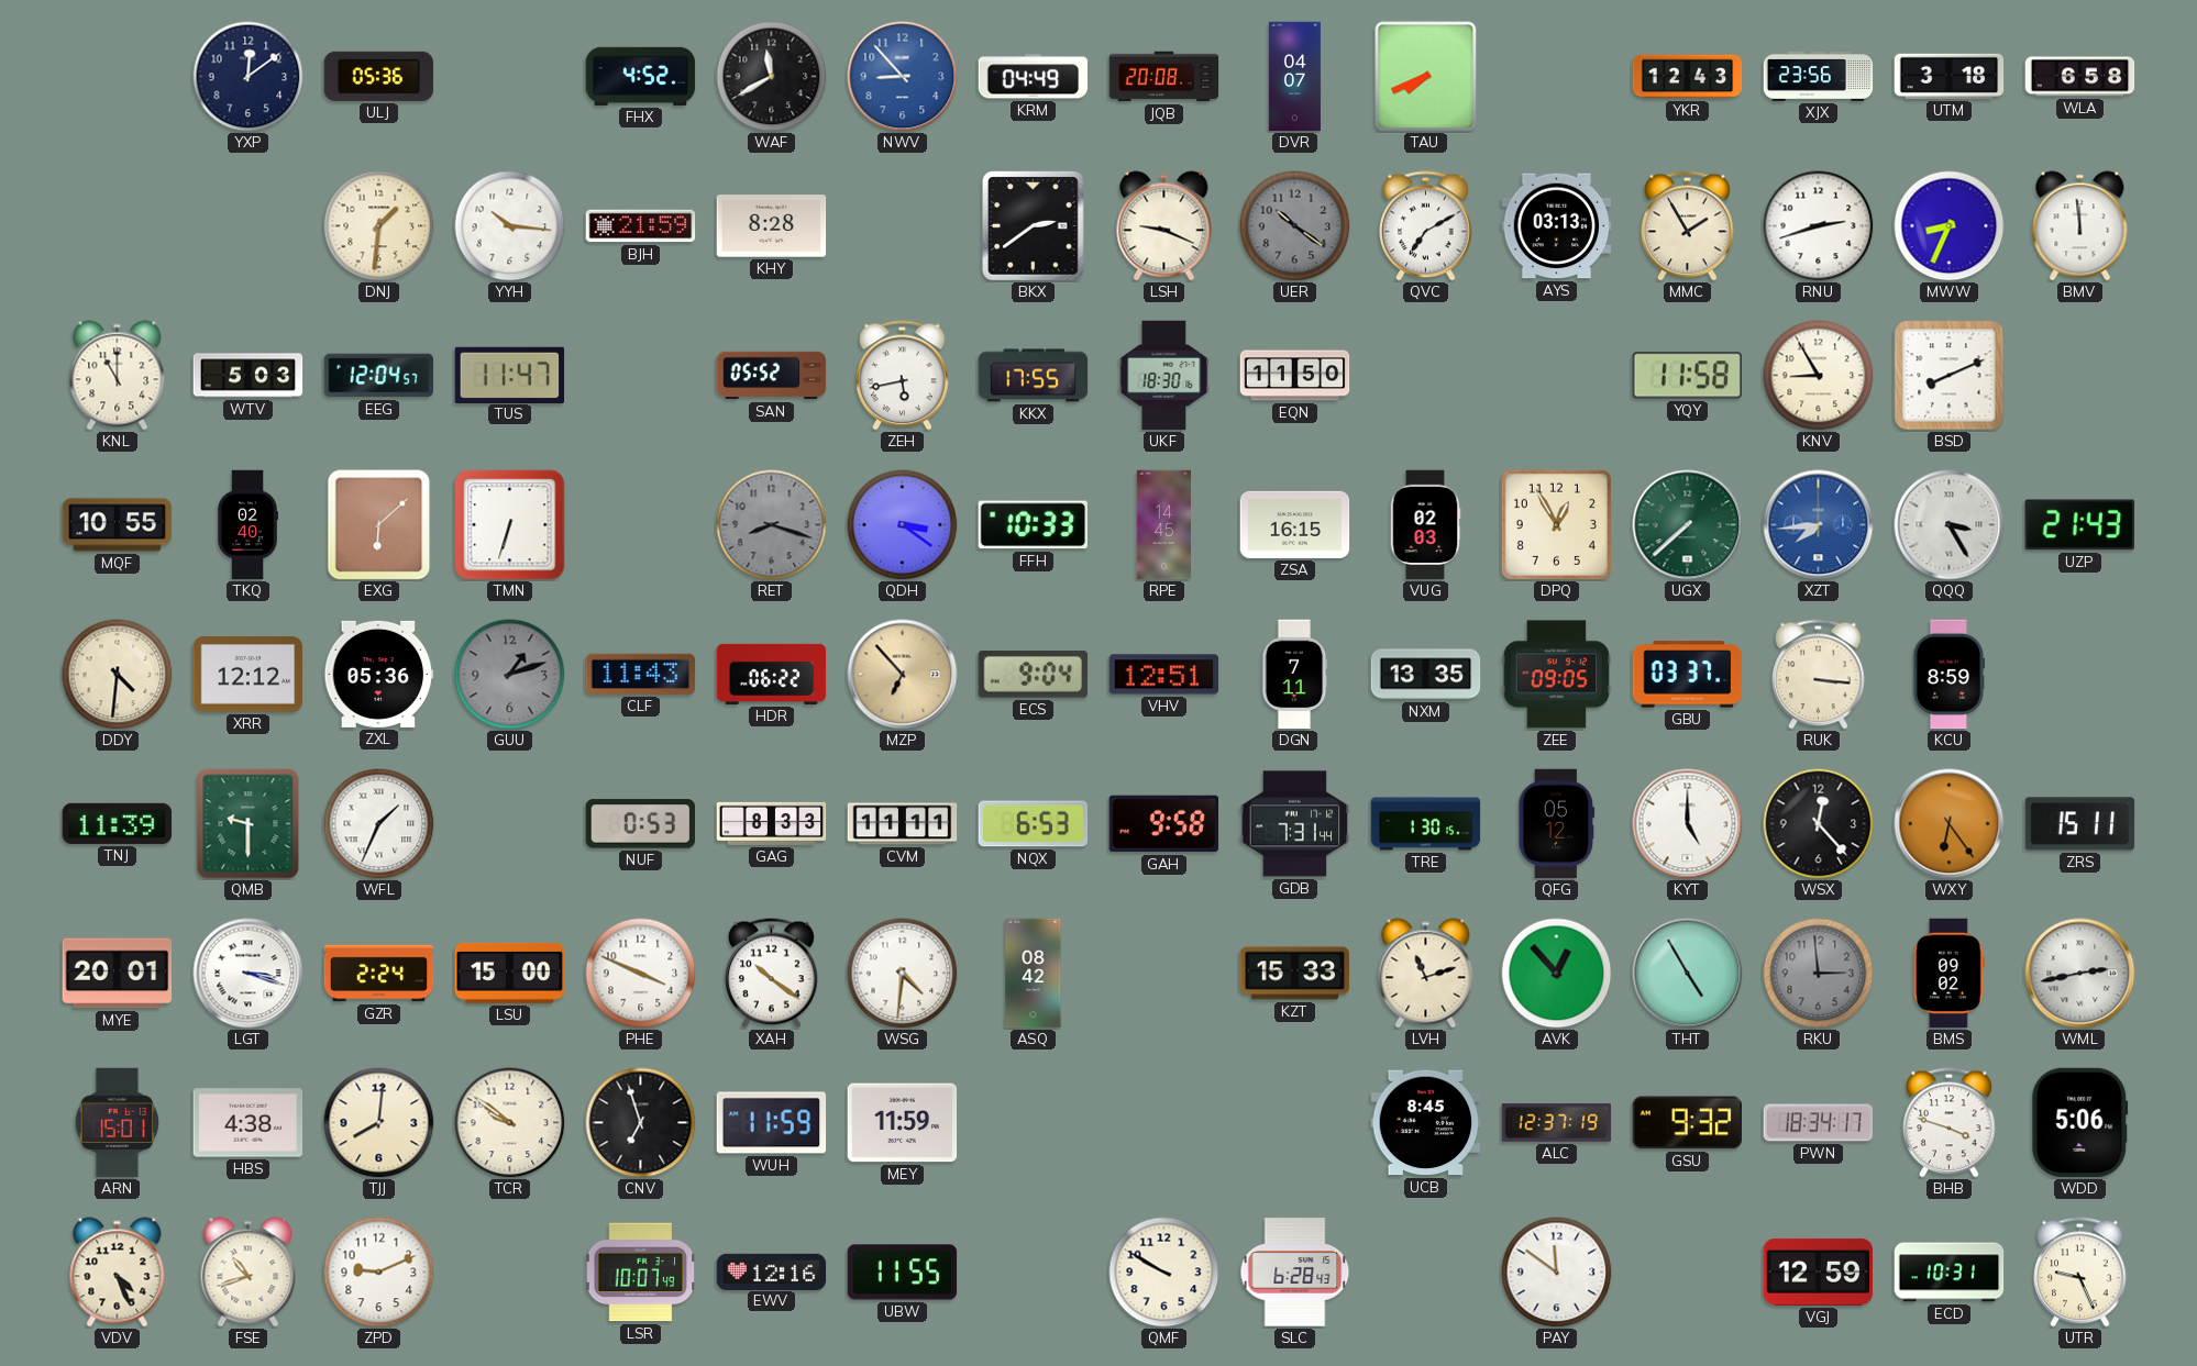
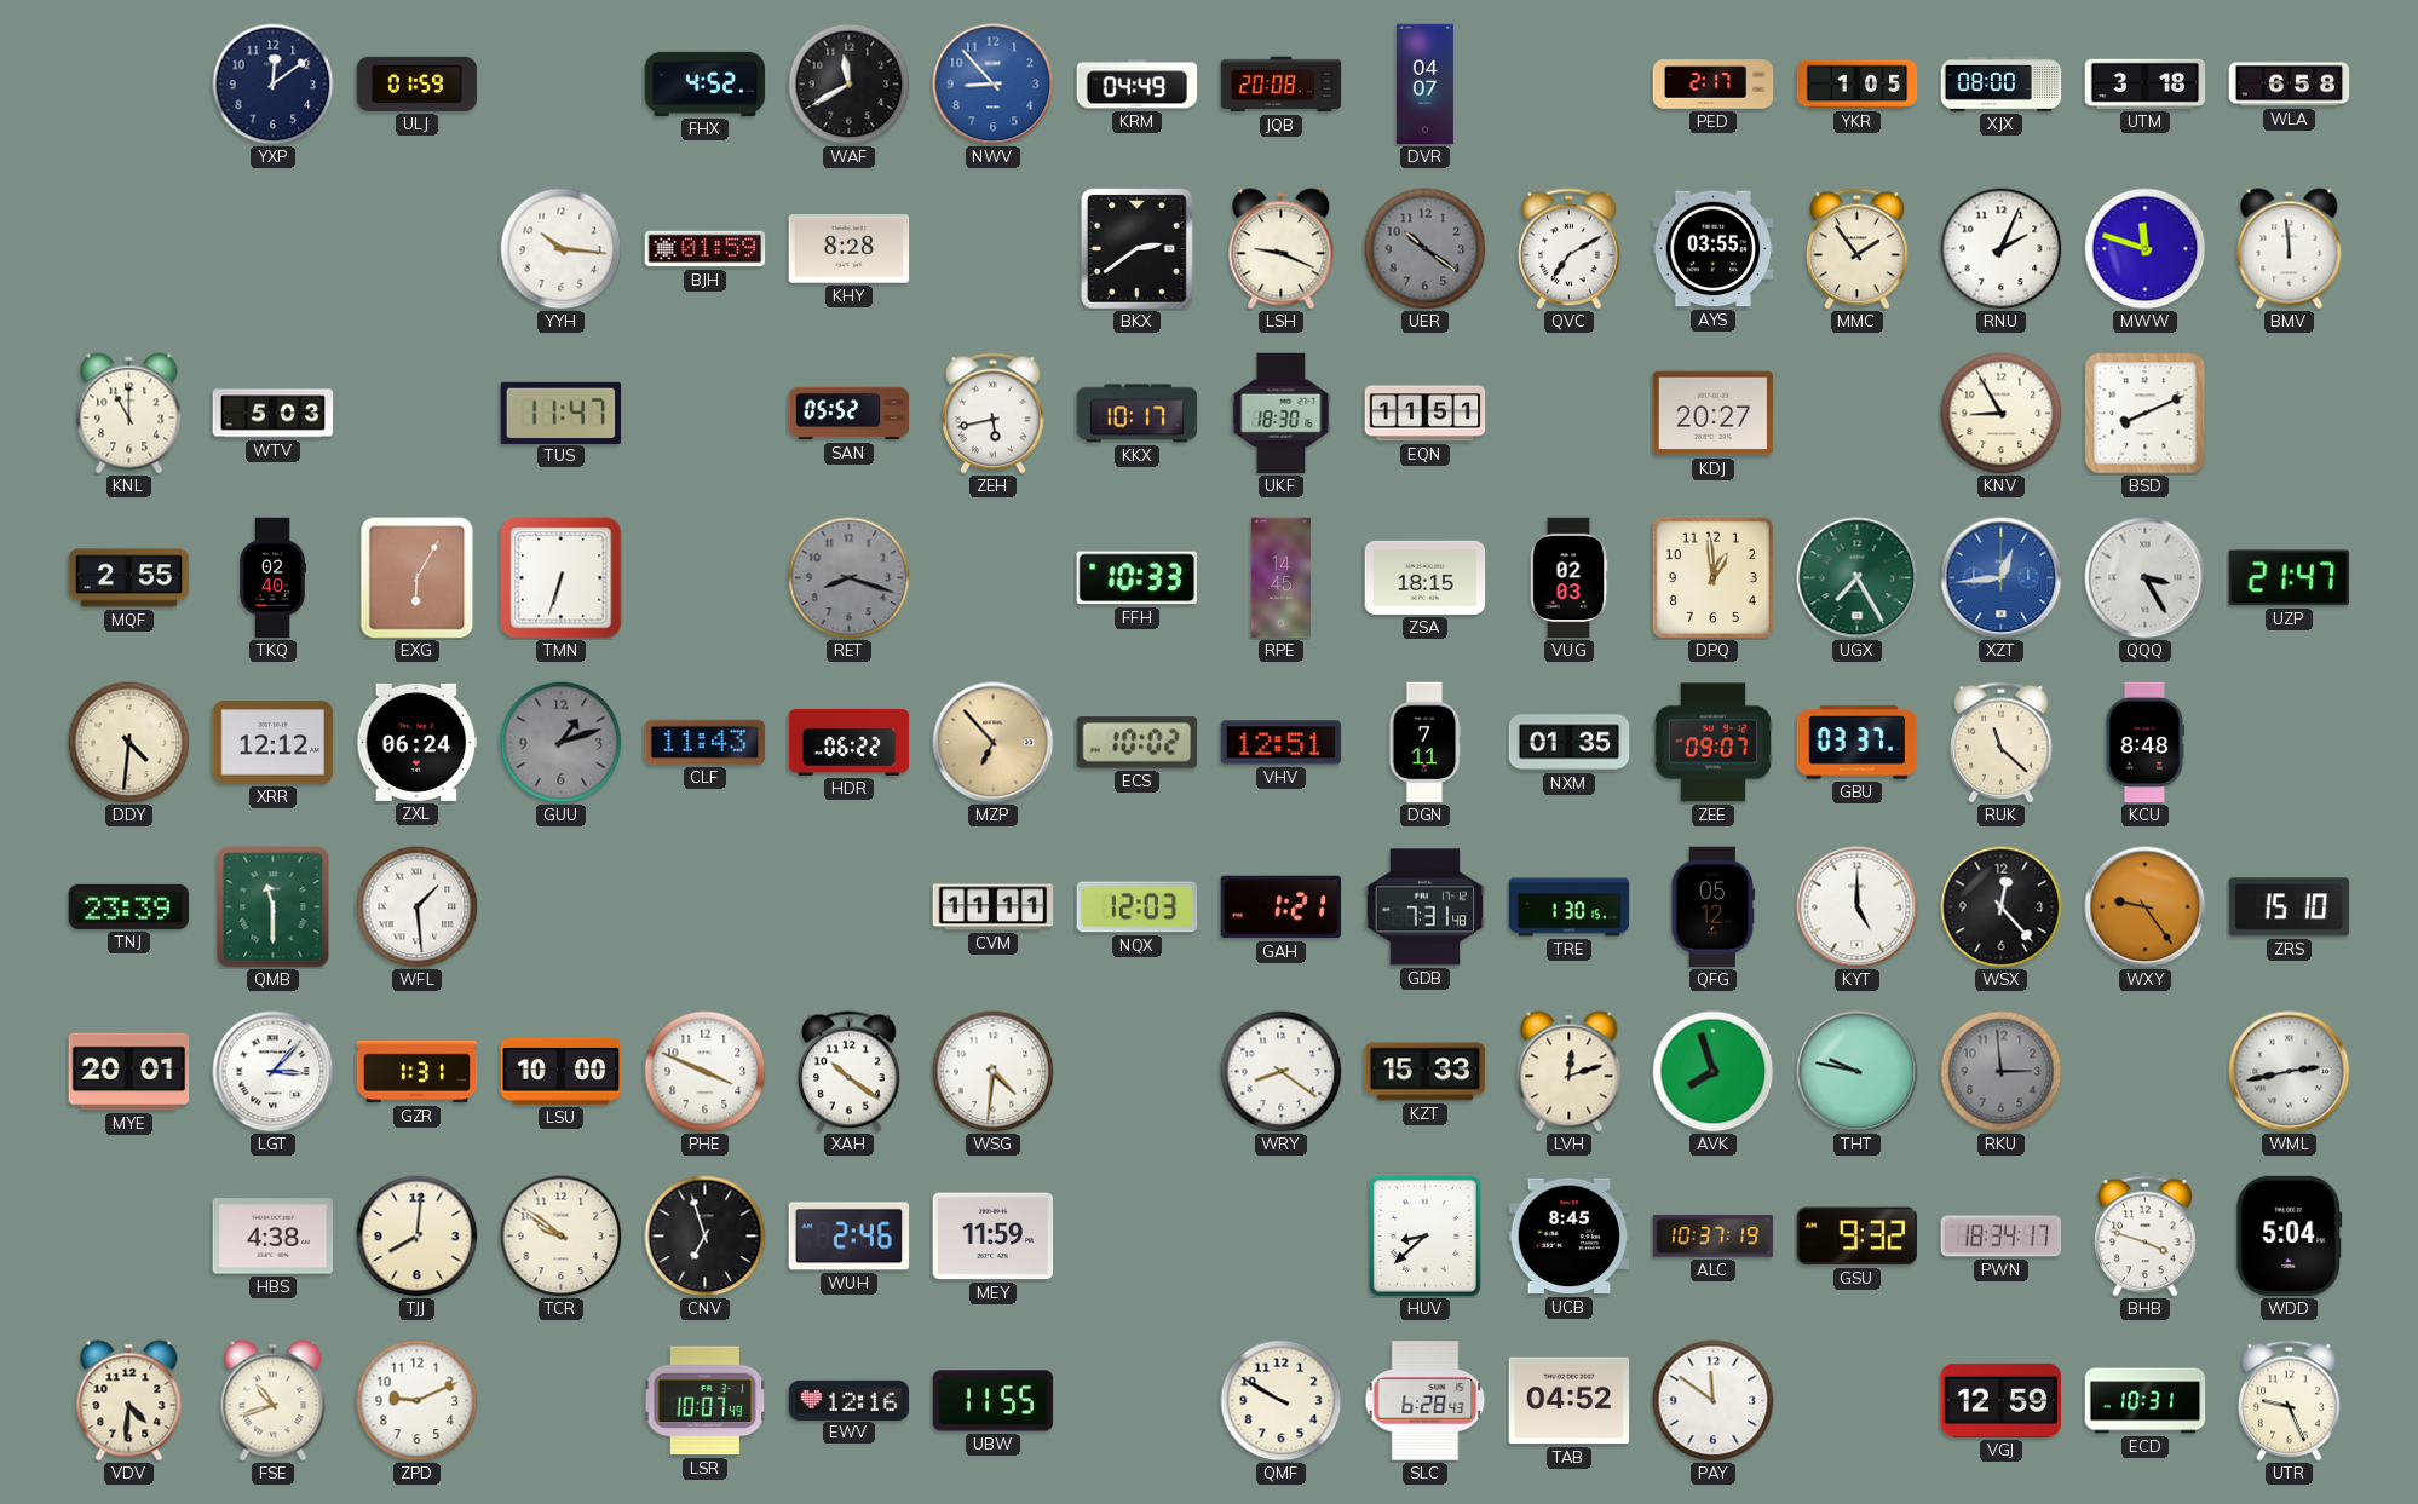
ULJ: 05:36 -> 01:59
TAU: 7:41 -> none
PED: none -> 2:17
YKR: 12:43 -> 1:05
XJX: 23:56 -> 08:00
DNJ: 1:31 -> none
BJH: 21:59 -> 01:59
AYS: 03:13 -> 03:55
MMC: 1:55 -> 1:54
RNU: 2:42 -> 2:04
MWW: 8:34 -> 11:48
EEG: 12:04 -> none
KKX: 17:55 -> 10:17
EQN: 11:50 -> 11:51
KDJ: none -> 20:27
YQY: 11:58 -> none
MQF: 10:55 -> 2:55
EXG: 6:08 -> 6:05
QDH: 3:21 -> none
ZSA: 16:15 -> 18:15
DPQ: 12:55 -> 12:59
UGX: 7:38 -> 7:25
XZT: 7:44 -> 12:44
UZP: 21:43 -> 21:47
ZXL: 05:36 -> 06:24
ECS: 9:04 -> 10:02
NXM: 13:35 -> 01:35
ZEE: 09:05 -> 09:07
RUK: 3:16 -> 11:22
KCU: 8:59 -> 8:48
TNJ: 11:39 -> 23:39
QMB: 9:30 -> 11:30
WFL: 1:34 -> 1:29
NUF: 0:53 -> none
GAG: 8:33 -> none
NQX: 6:53 -> 12:03
GAH: 9:58 -> 1:21
GDB: 7:31:44 -> 7:31:48
WXY: 6:24 -> 9:24
ZRS: 15:11 -> 15:10
LGT: 3:18 -> 3:07
GZR: 2:24 -> 1:31
LSU: 15:00 -> 10:00
ASQ: 08:42 -> none
WRY: none -> 8:21
LVH: 11:12 -> 12:12
AVK: 12:53 -> 7:57
THT: 4:55 -> 9:47
BMS: 09:02 -> none
ARN: 15:01 -> none
WUH: 11:59 -> 2:46
HUV: none -> 8:38
ALC: 12:37 -> 10:37
WDD: 5:06 -> 5:04
VDV: 4:26 -> 4:31
TAB: none -> 04:52
